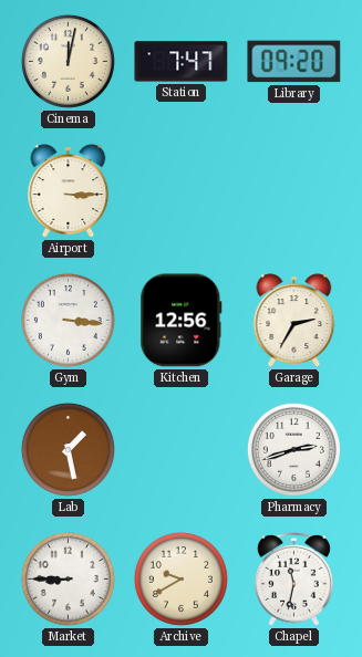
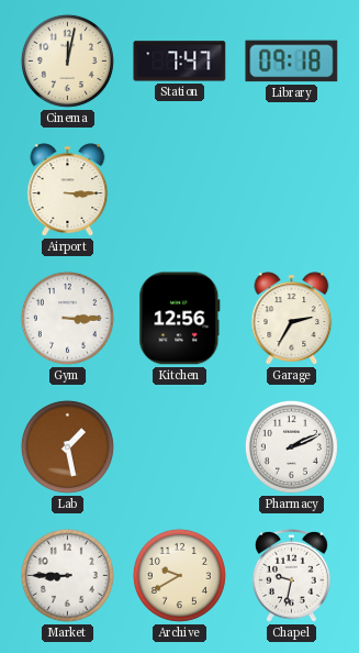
Library: 09:20 -> 09:18
Gym: 3:16 -> 3:15
Pharmacy: 2:42 -> 2:11
Chapel: 11:32 -> 9:32
